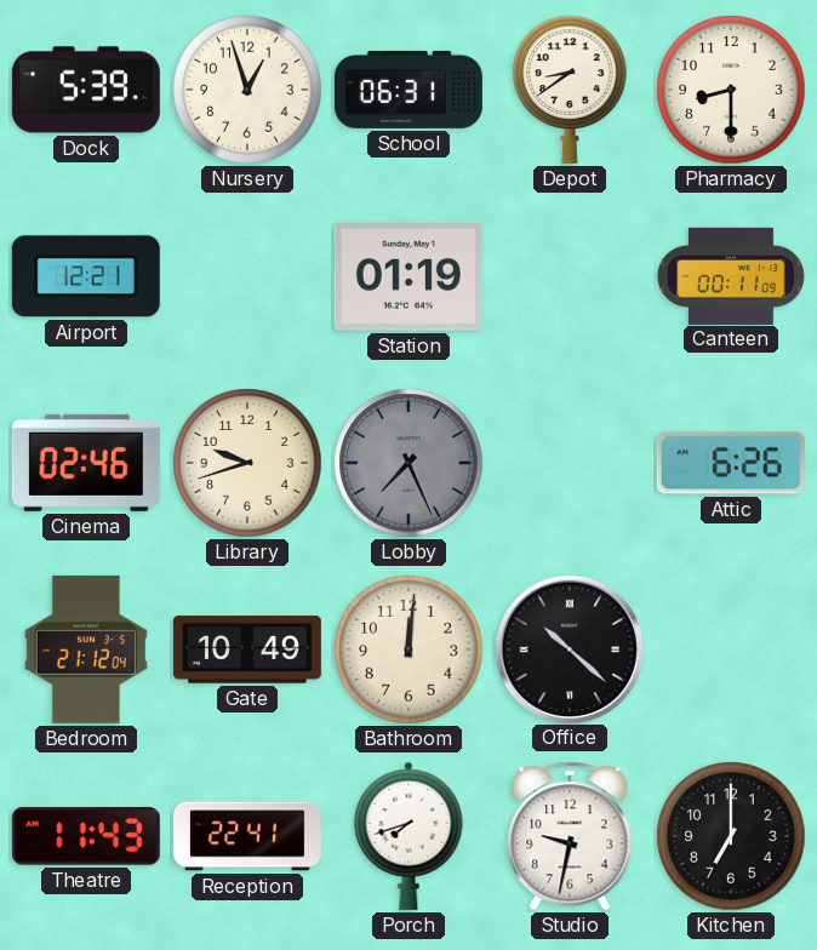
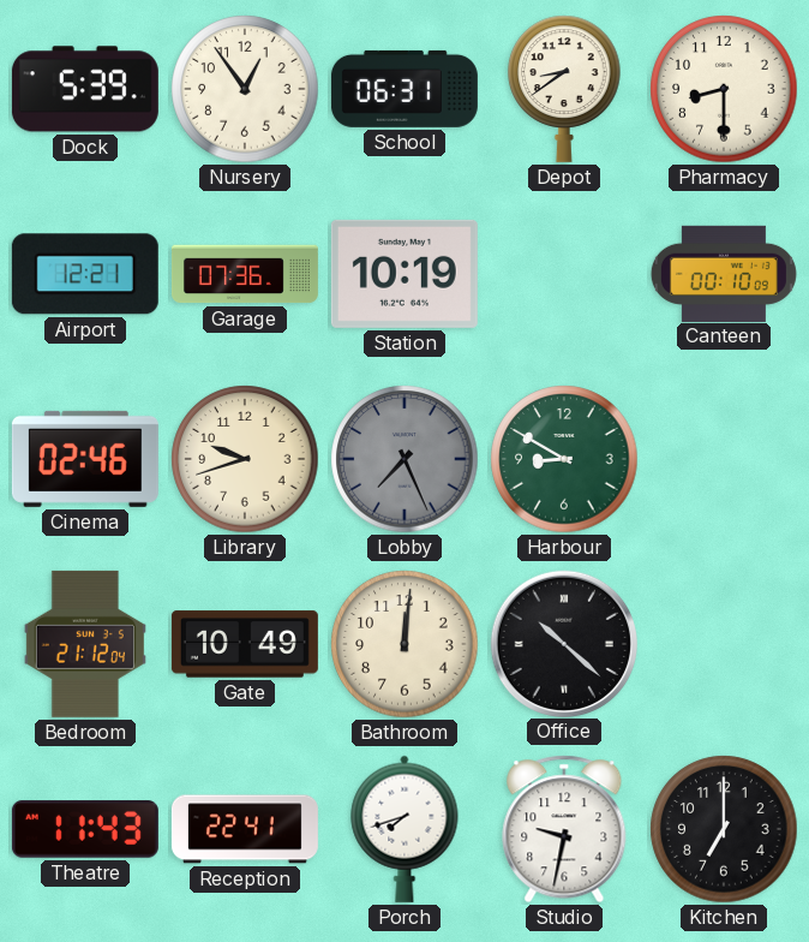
Nursery: 12:57 -> 12:54
Garage: none -> 07:36
Station: 01:19 -> 10:19
Canteen: 00:11 -> 00:10
Harbour: none -> 8:50
Attic: 6:26 -> none
